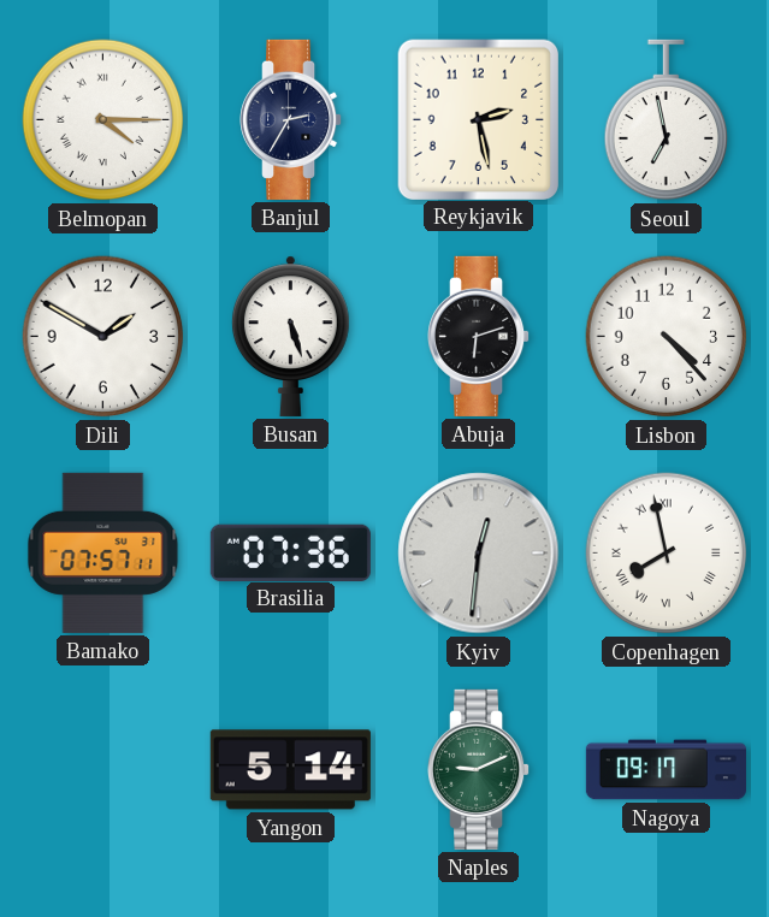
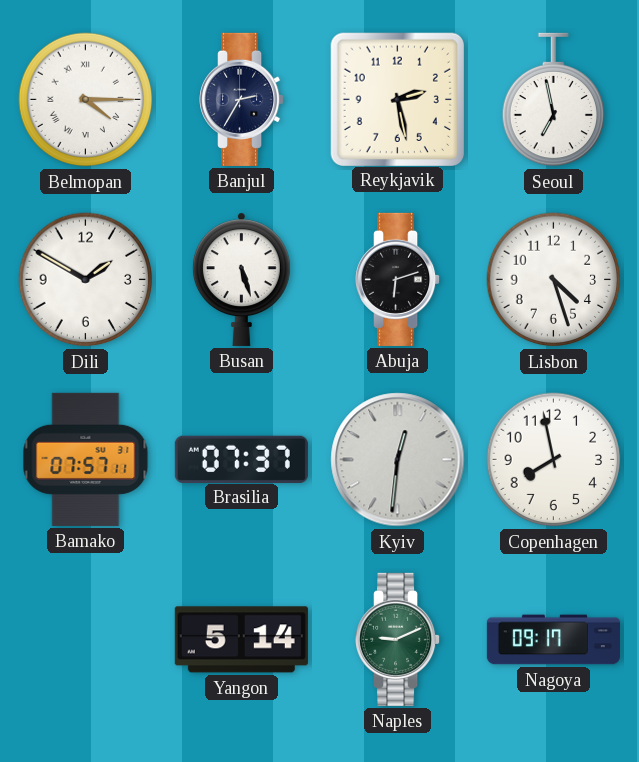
Lisbon: 4:23 -> 4:27
Brasilia: 07:36 -> 07:37
Copenhagen numerals: Roman -> Arabic
